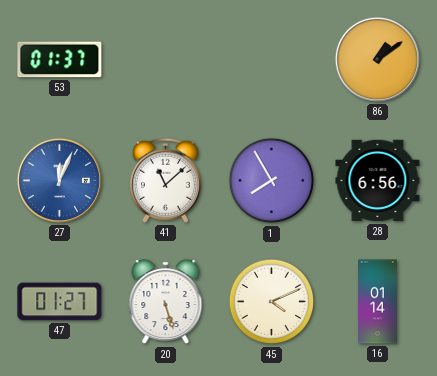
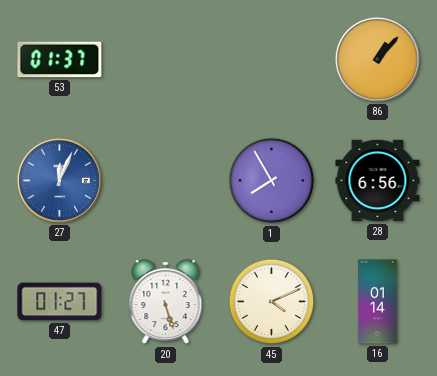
86: 1:09 -> 1:07
41: 11:08 -> none
